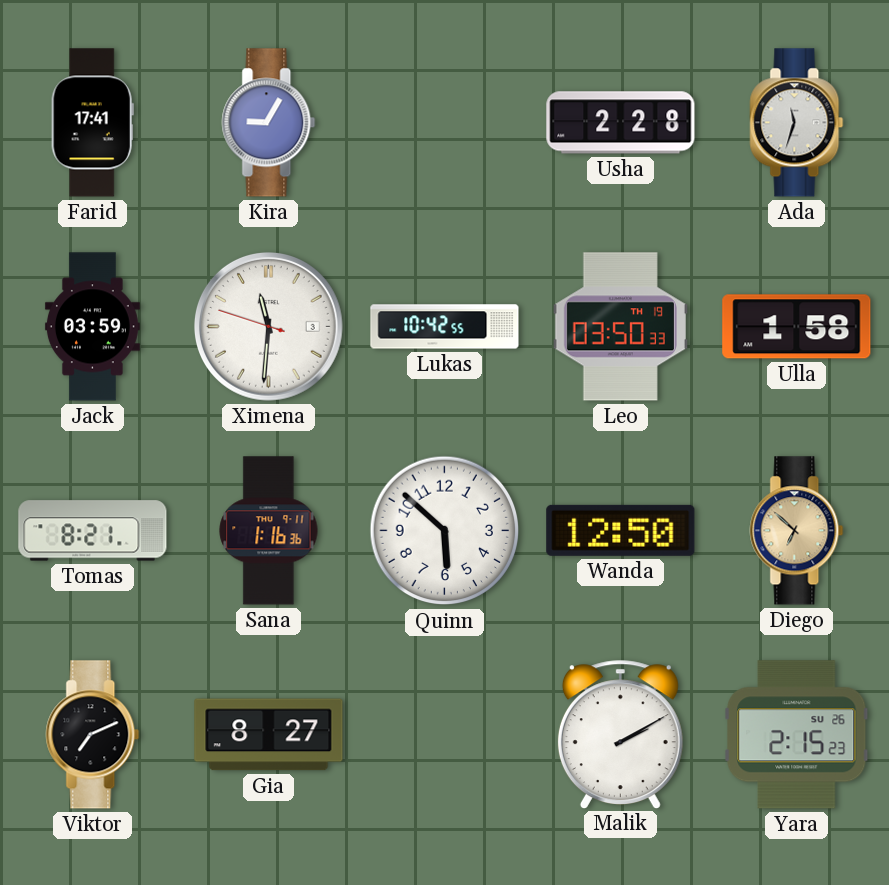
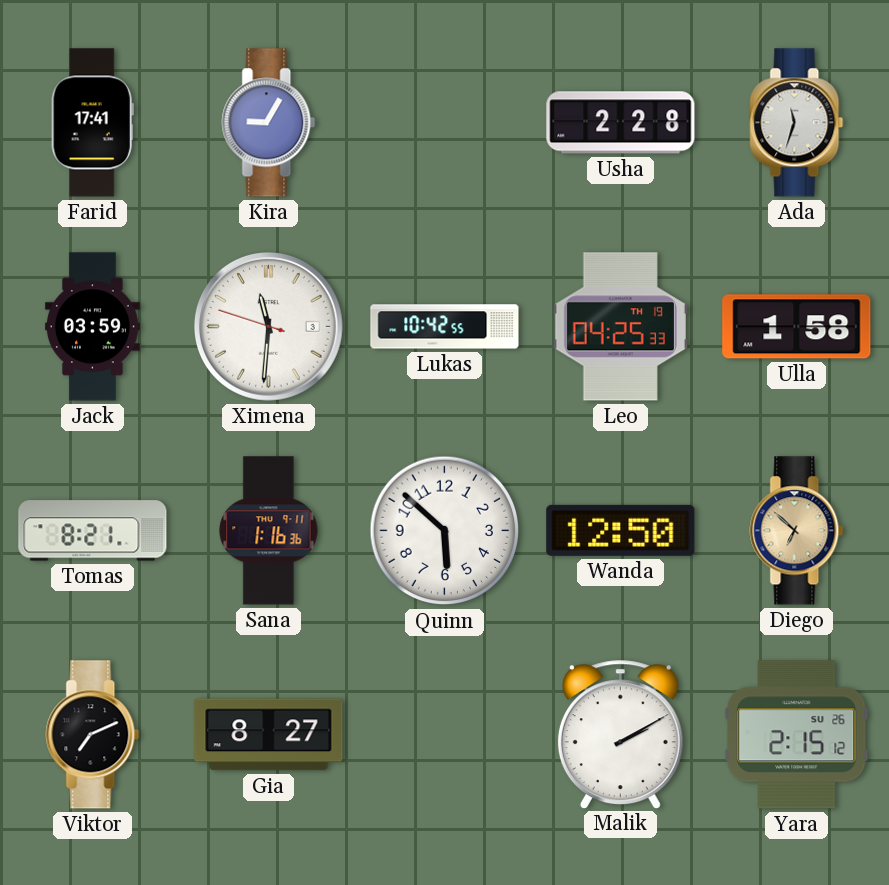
Leo: 03:50 -> 04:25
Yara: 2:15:23 -> 2:15:12
